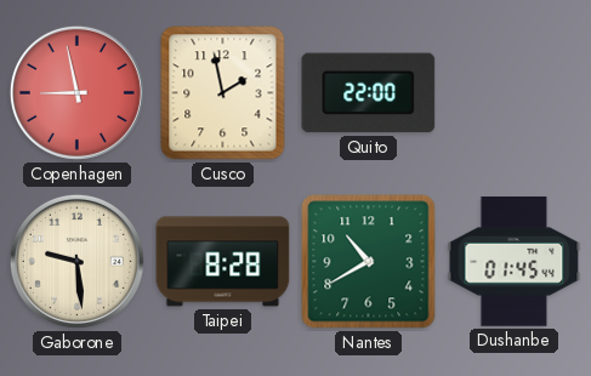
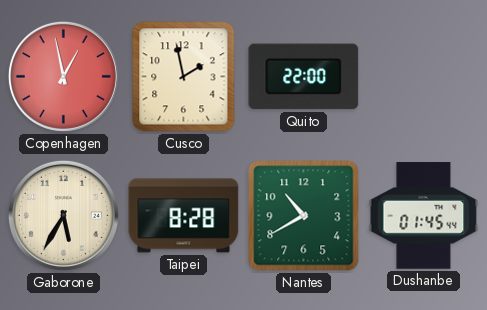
Copenhagen: 8:58 -> 12:58
Gaborone: 9:29 -> 5:35
